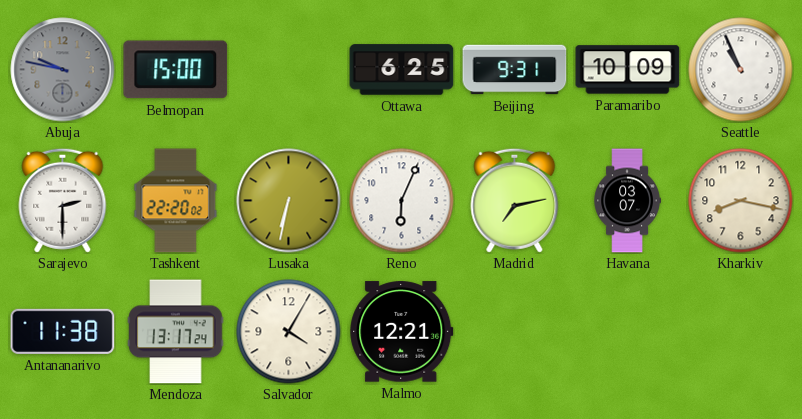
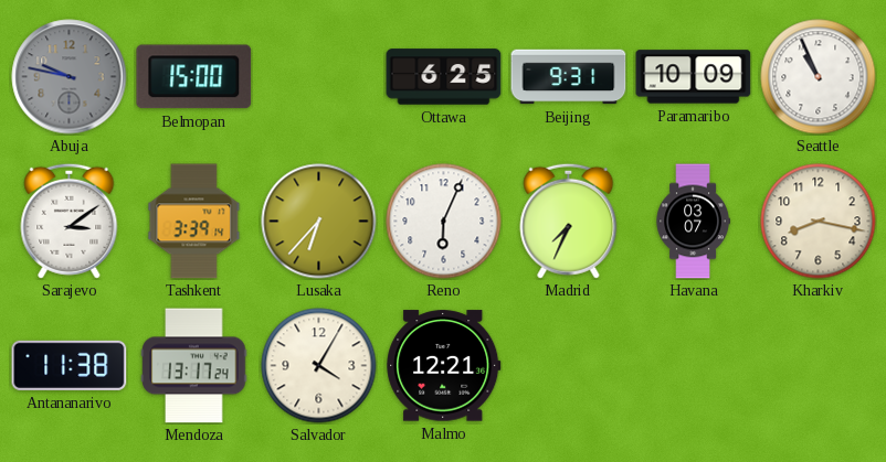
Sarajevo: 2:30 -> 3:09
Tashkent: 22:20 -> 3:39
Lusaka: 6:32 -> 6:37
Madrid: 7:13 -> 7:34
